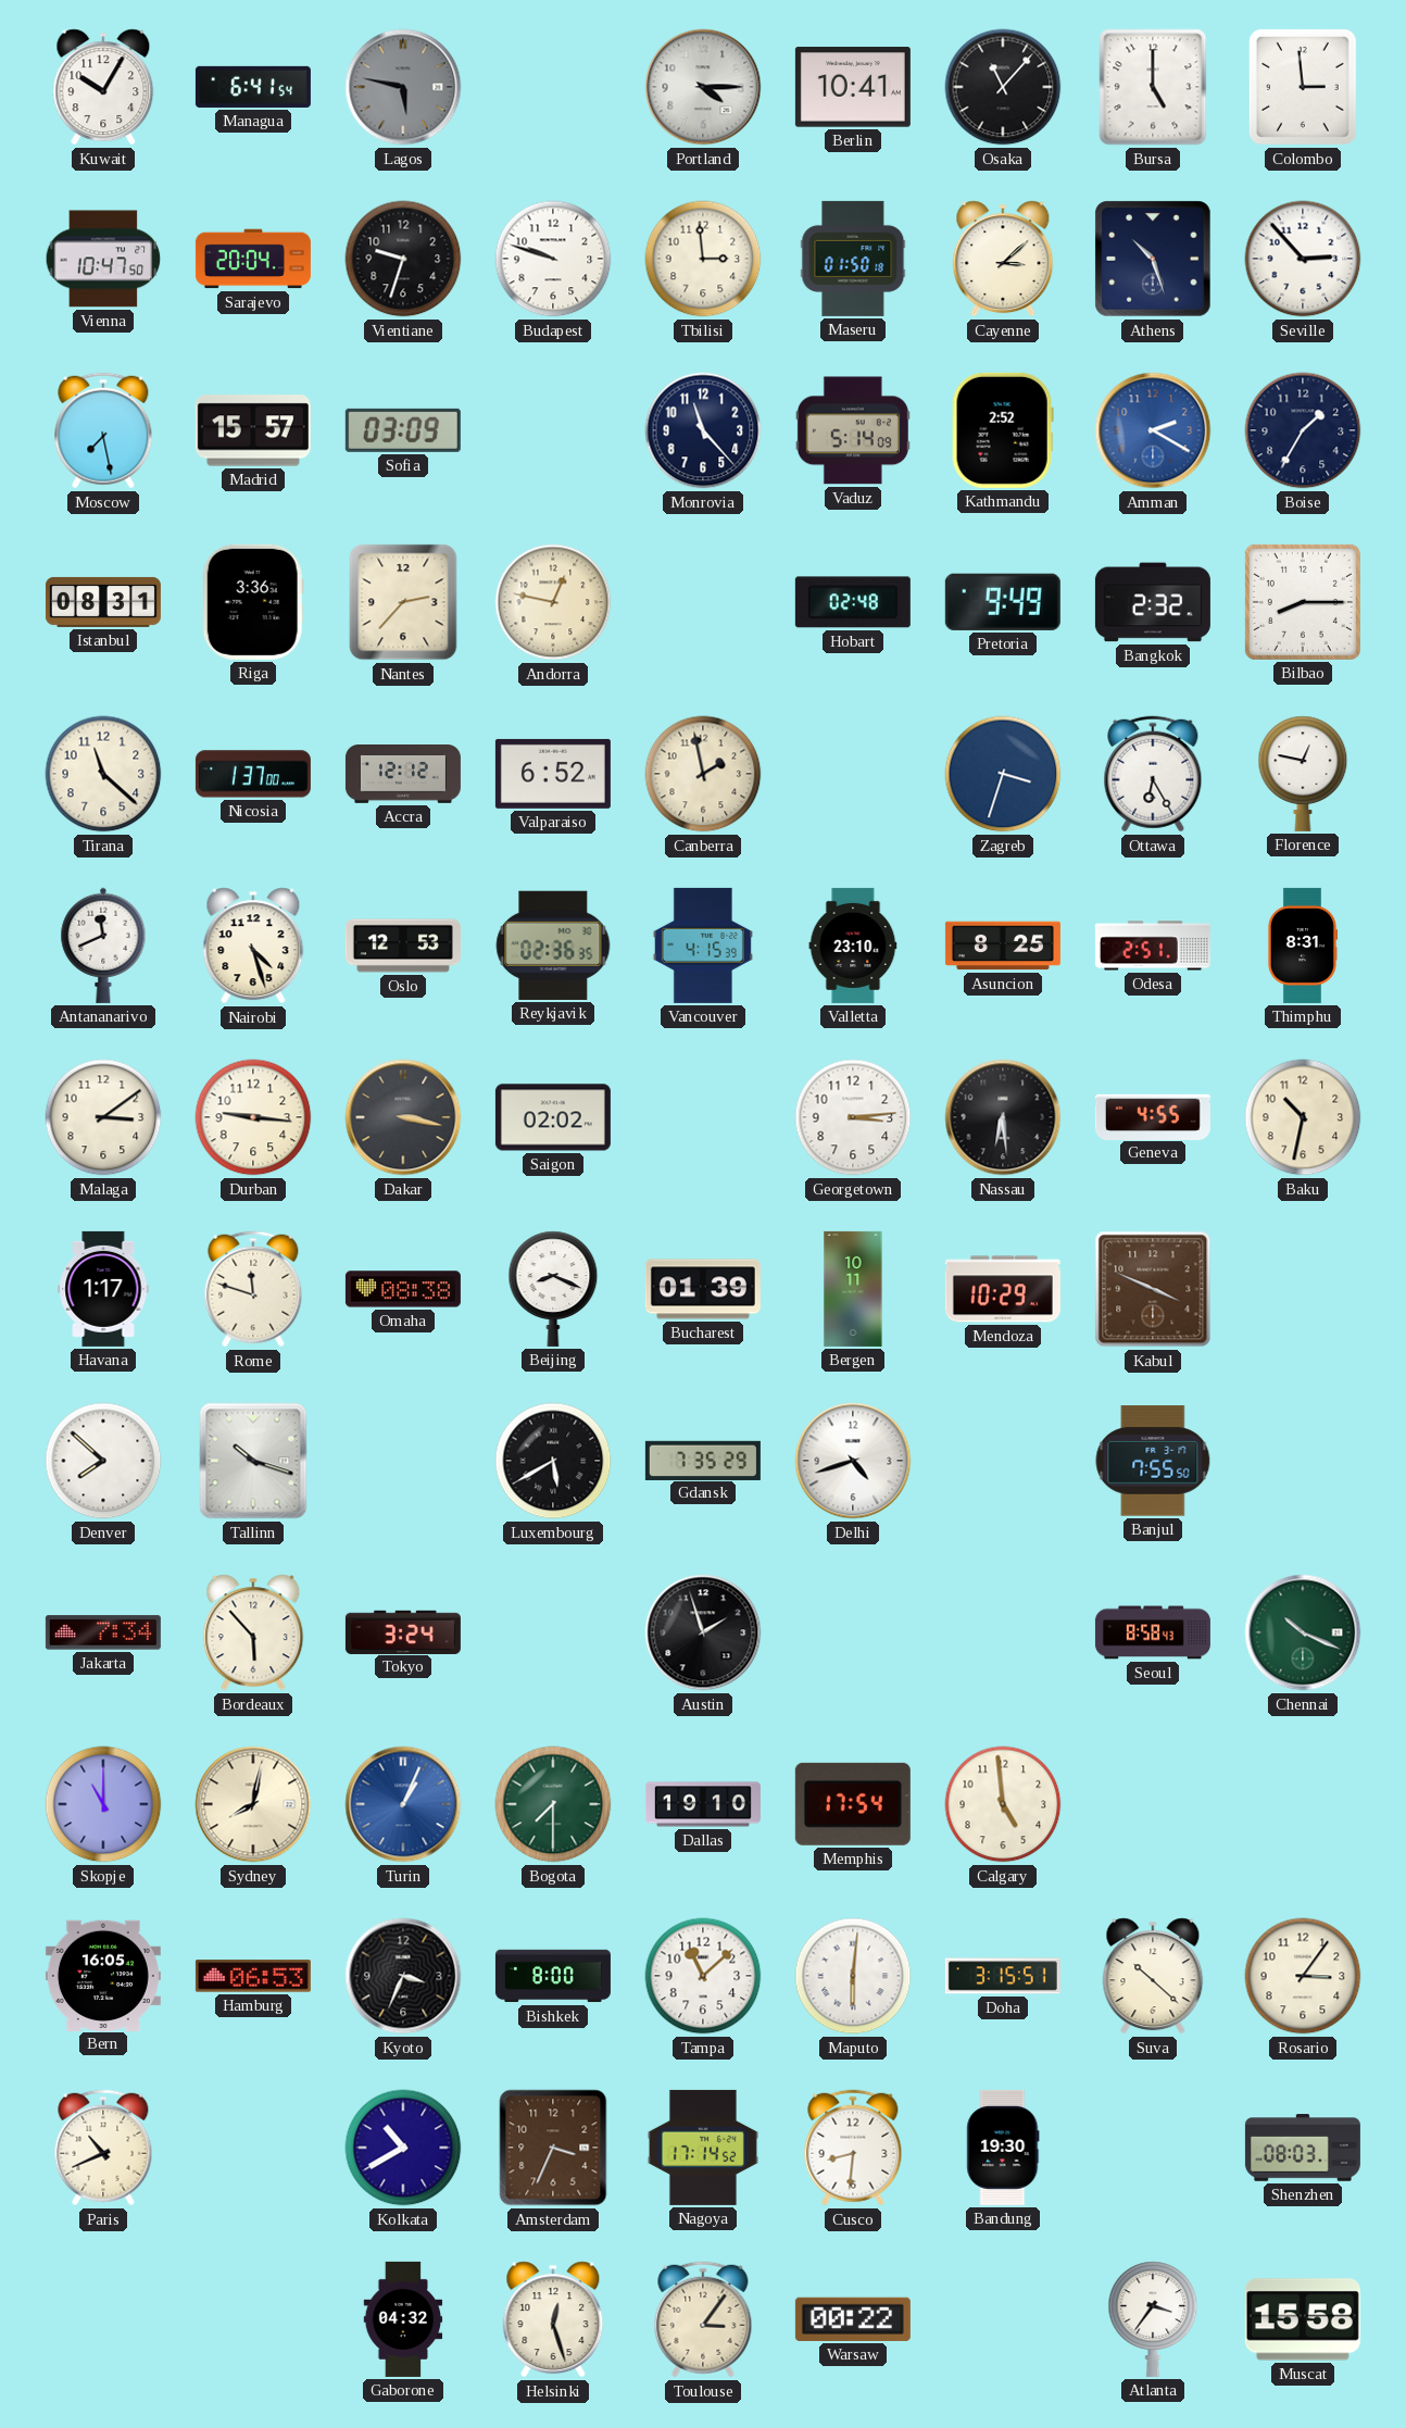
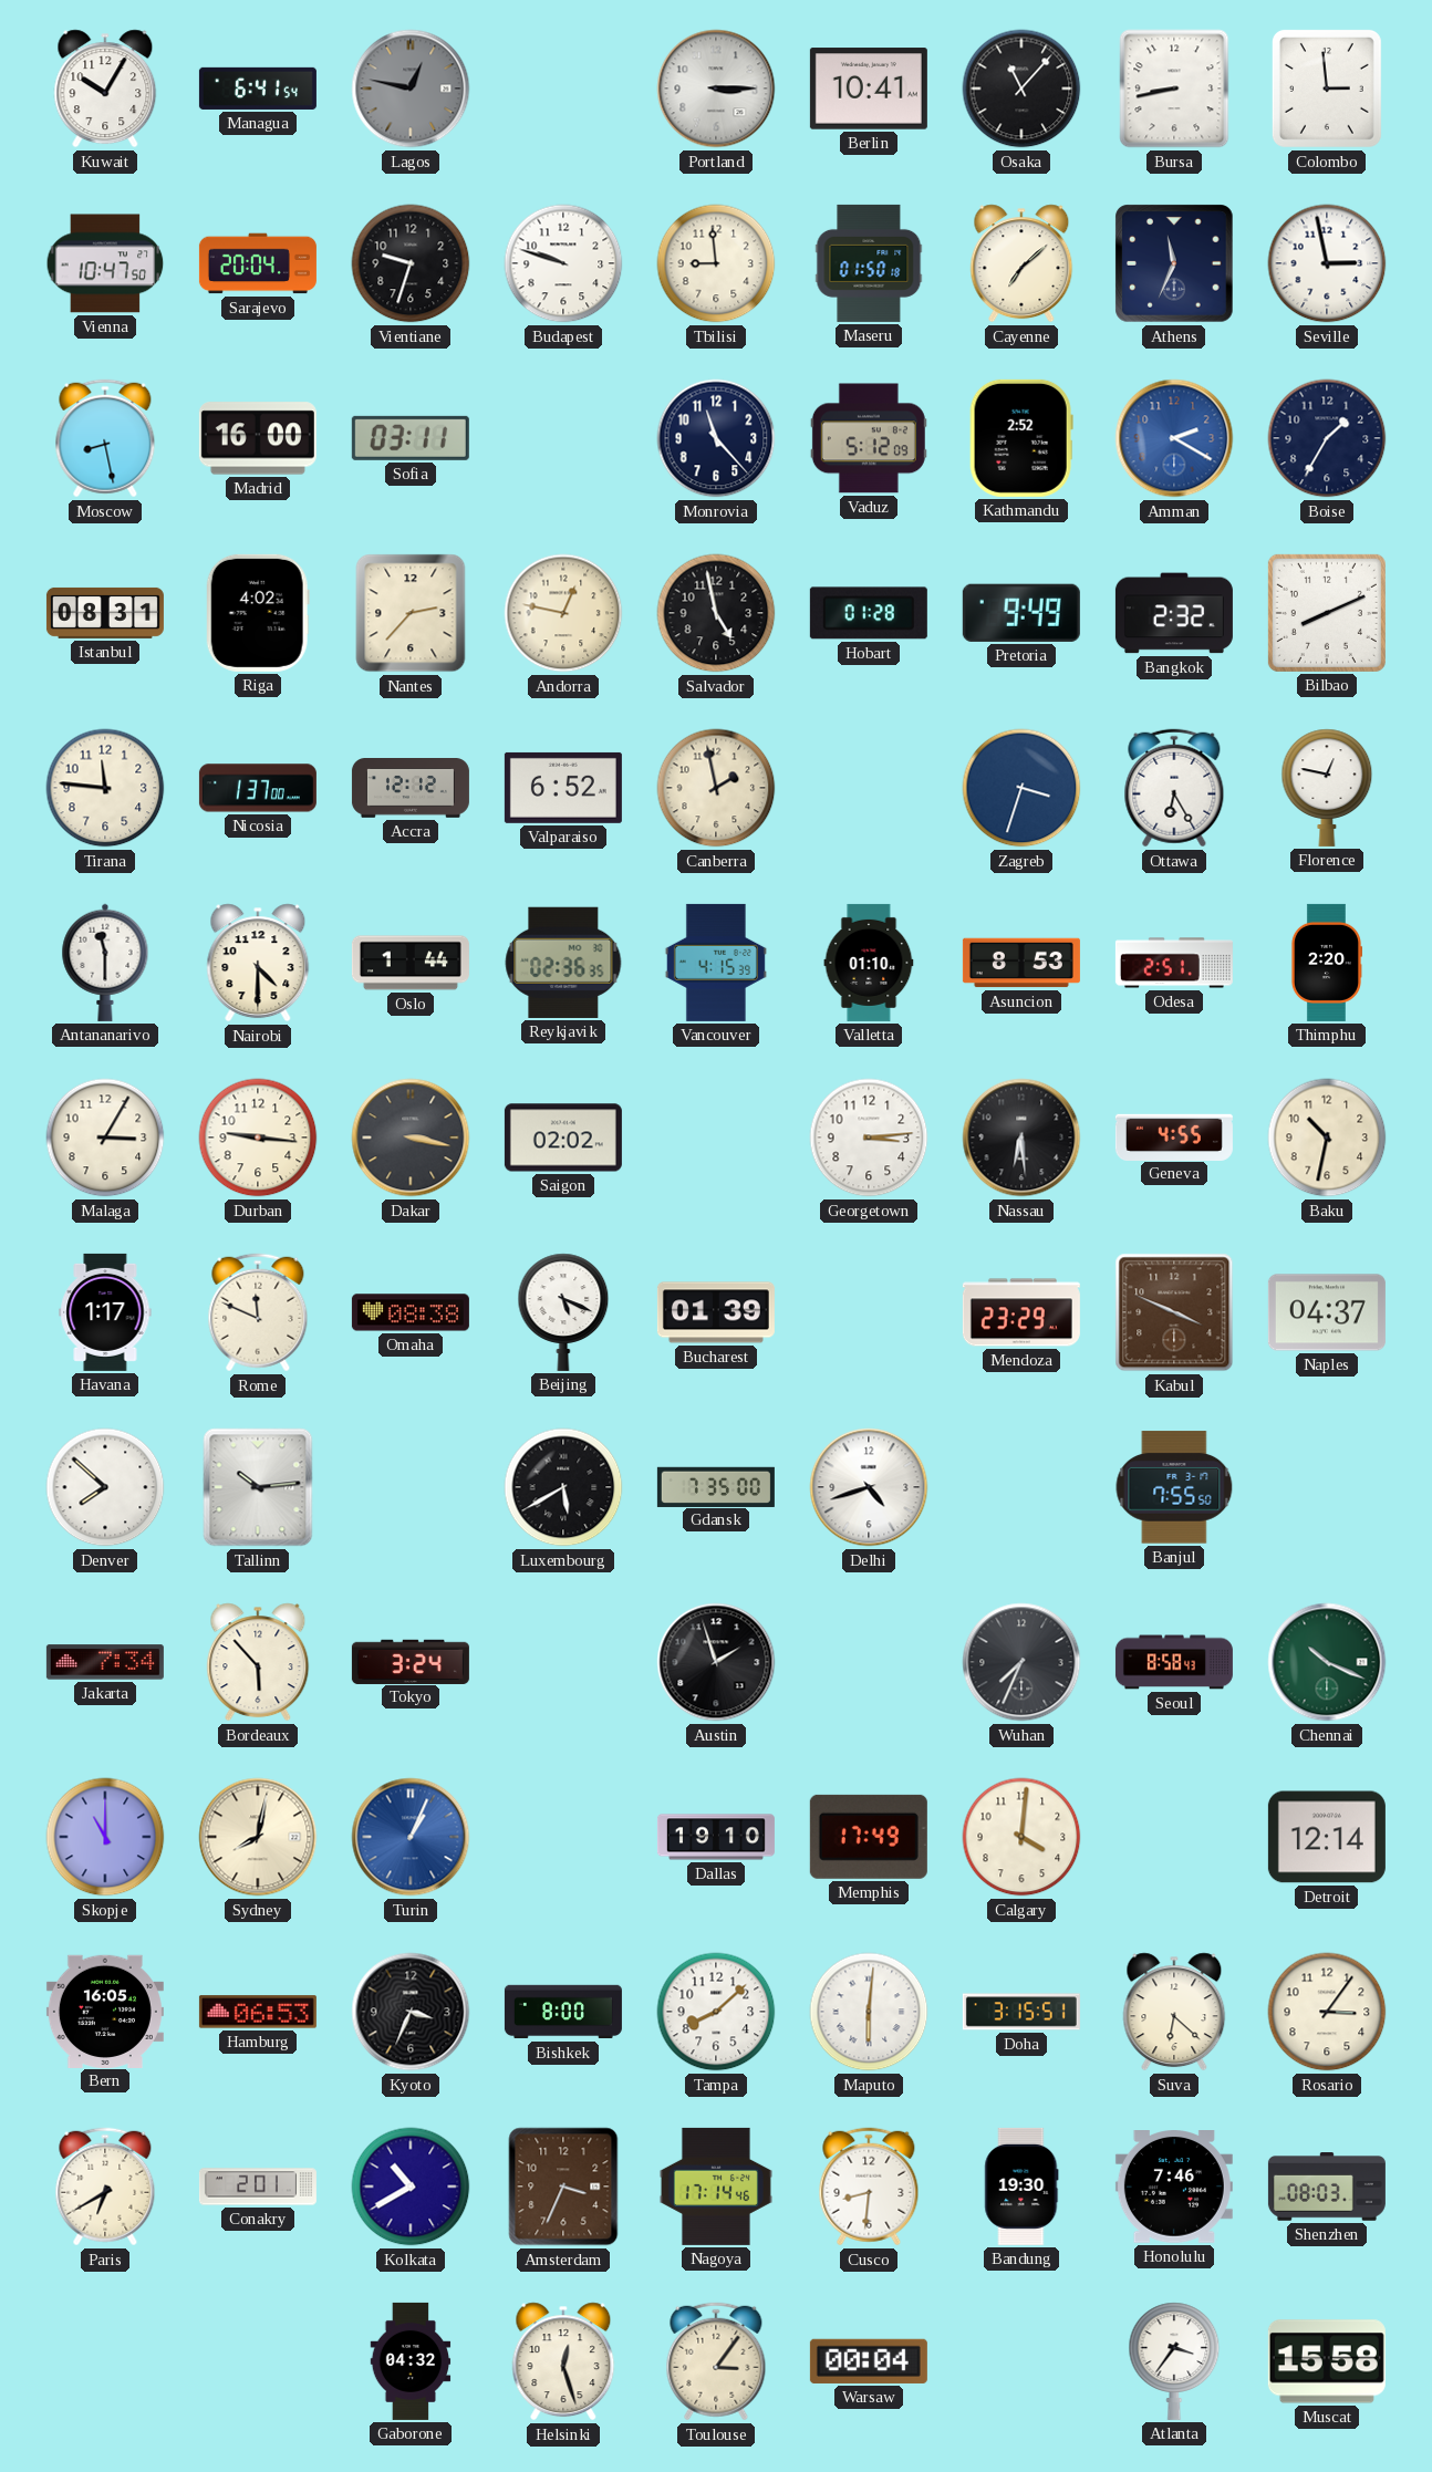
Lagos: 5:47 -> 12:47
Portland: 4:15 -> 3:15
Bursa: 5:00 -> 8:43
Tbilisi: 2:59 -> 8:59
Cayenne: 3:08 -> 7:08
Athens: 10:27 -> 11:34
Seville: 2:53 -> 2:58
Moscow: 7:28 -> 8:28
Madrid: 15:57 -> 16:00
Sofia: 03:09 -> 03:11
Vaduz: 5:14 -> 5:12
Riga: 3:36 -> 4:02
Salvador: none -> 4:58
Hobart: 02:48 -> 01:28
Bilbao: 8:15 -> 8:11
Tirana: 11:22 -> 11:46
Antananarivo: 11:41 -> 11:30
Nairobi: 4:27 -> 4:30
Oslo: 12:53 -> 1:44
Valletta: 23:10 -> 01:10
Asuncion: 8:25 -> 8:53
Thimphu: 8:31 -> 2:20
Malaga: 3:09 -> 3:05
Rome: 11:48 -> 11:49
Beijing: 8:19 -> 5:19
Bergen: 10:11 -> none
Mendoza: 10:29 -> 23:29
Naples: none -> 04:37
Tallinn: 10:18 -> 10:14
Gdansk: 7:35:29 -> 7:35:00
Wuhan: none -> 7:34
Bogota: 7:30 -> none
Memphis: 17:54 -> 17:49
Calgary: 4:59 -> 4:01
Detroit: none -> 12:14
Tampa: 11:08 -> 8:08
Suva: 10:22 -> 6:22
Paris: 10:41 -> 6:40
Conakry: none -> 2:01
Nagoya: 17:14:52 -> 17:14:46
Honolulu: none -> 7:46
Warsaw: 00:22 -> 00:04
